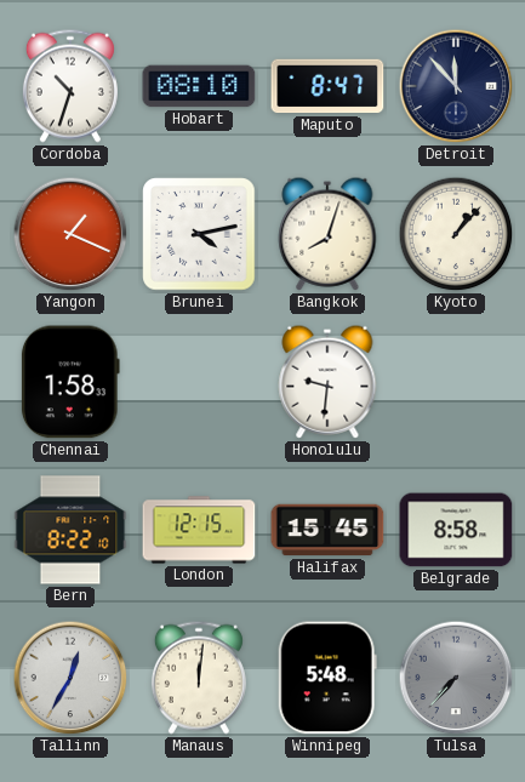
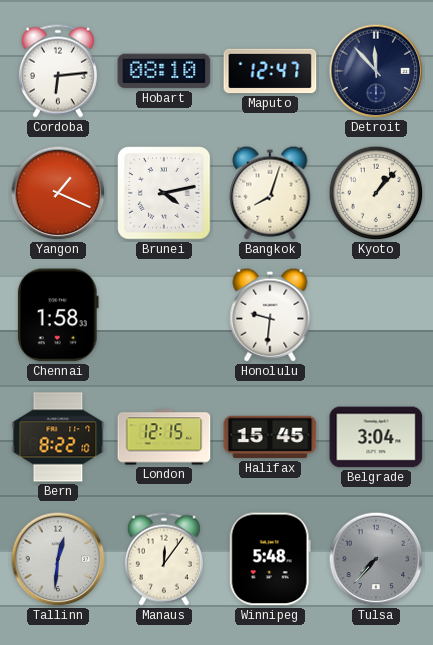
Cordoba: 10:33 -> 6:14
Maputo: 8:47 -> 12:47
Belgrade: 8:58 -> 3:04
Tallinn: 12:35 -> 12:31
Manaus: 12:01 -> 12:06
